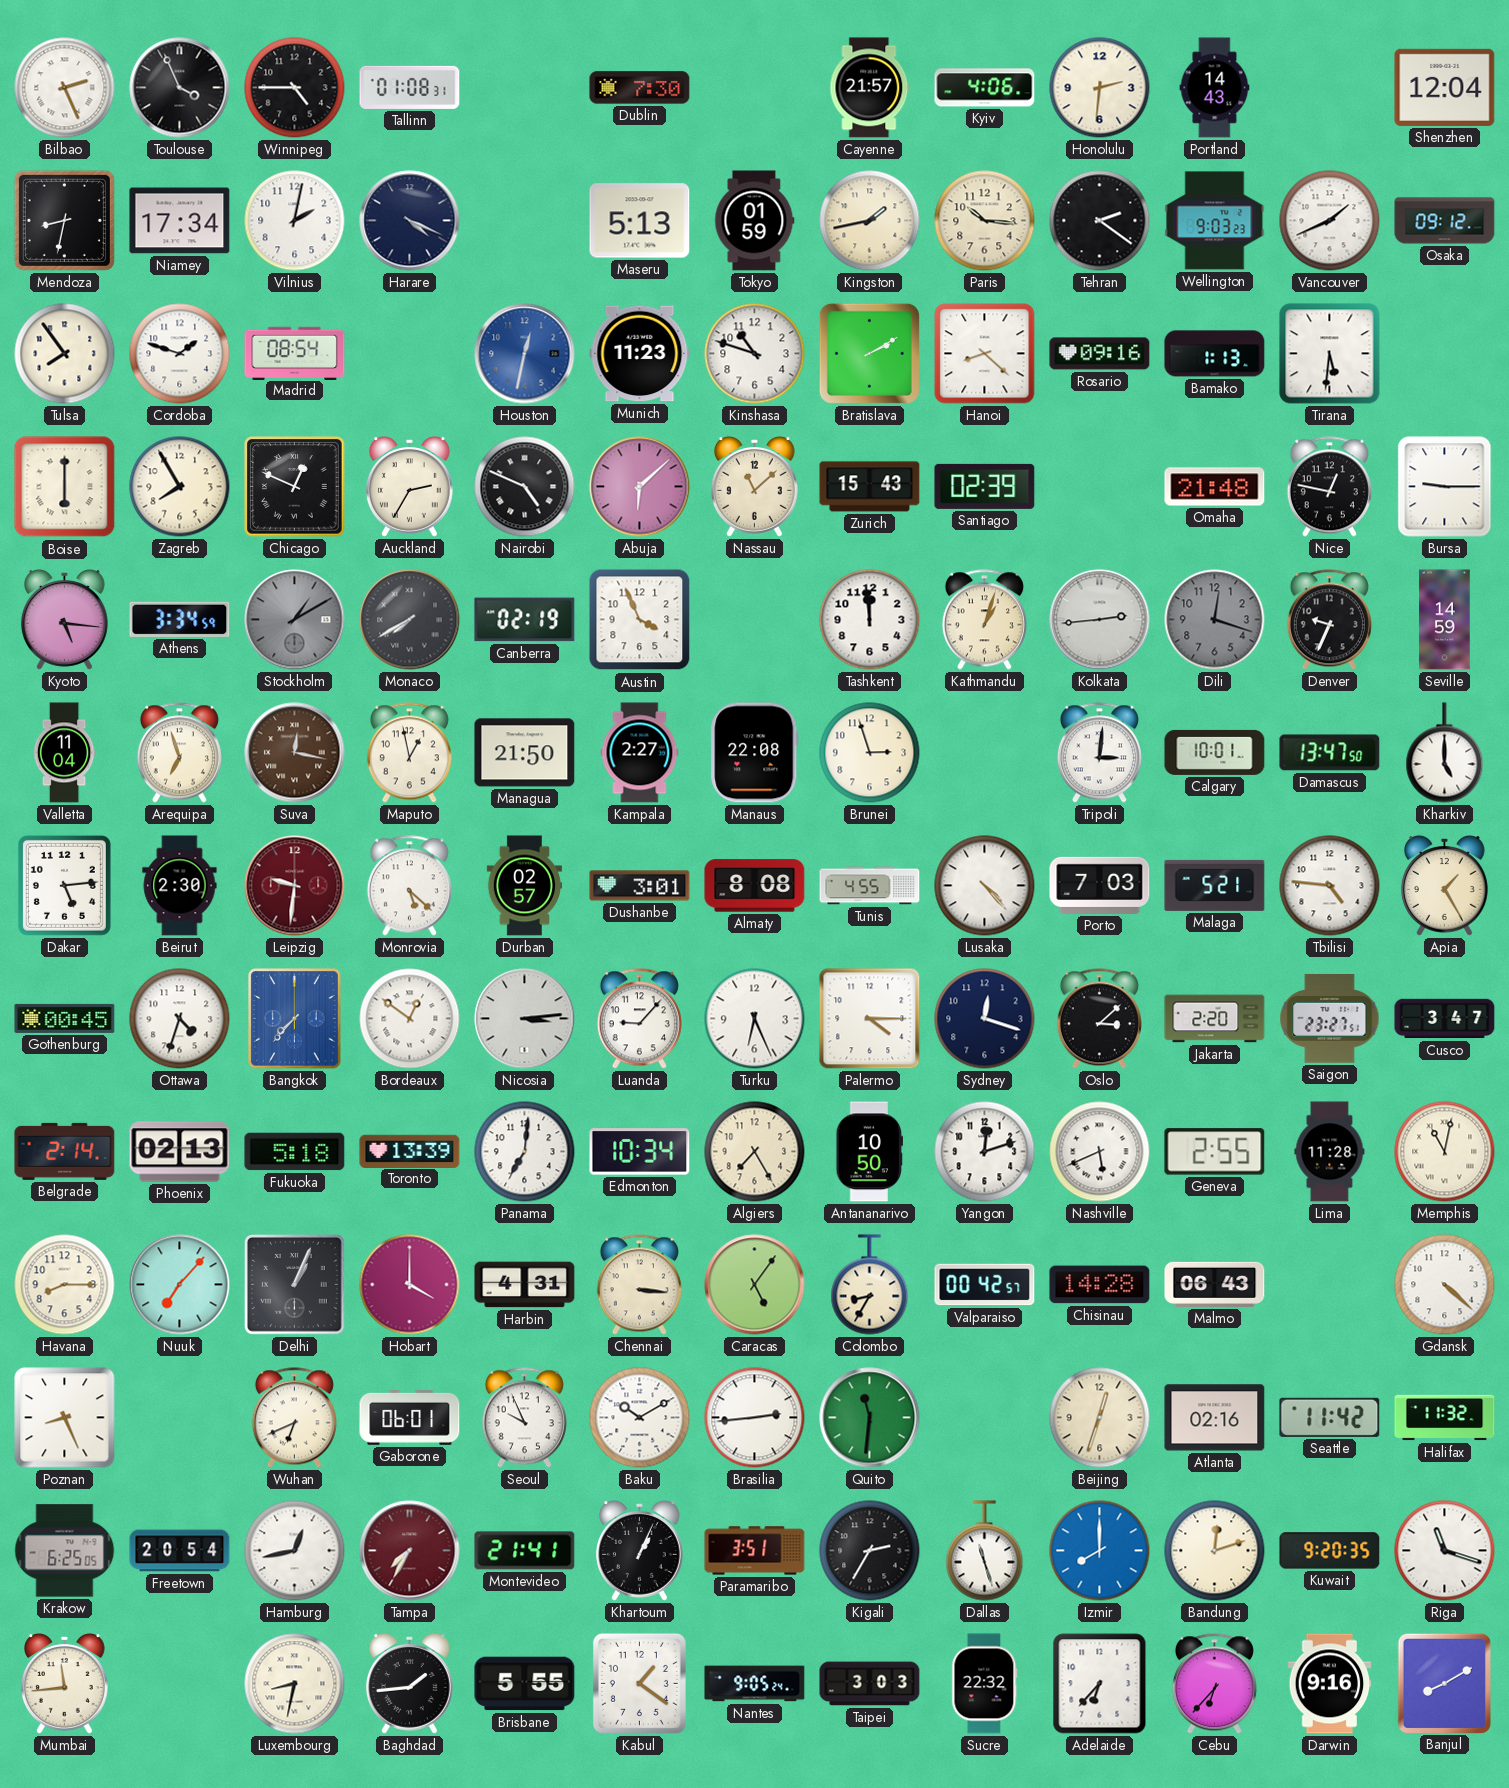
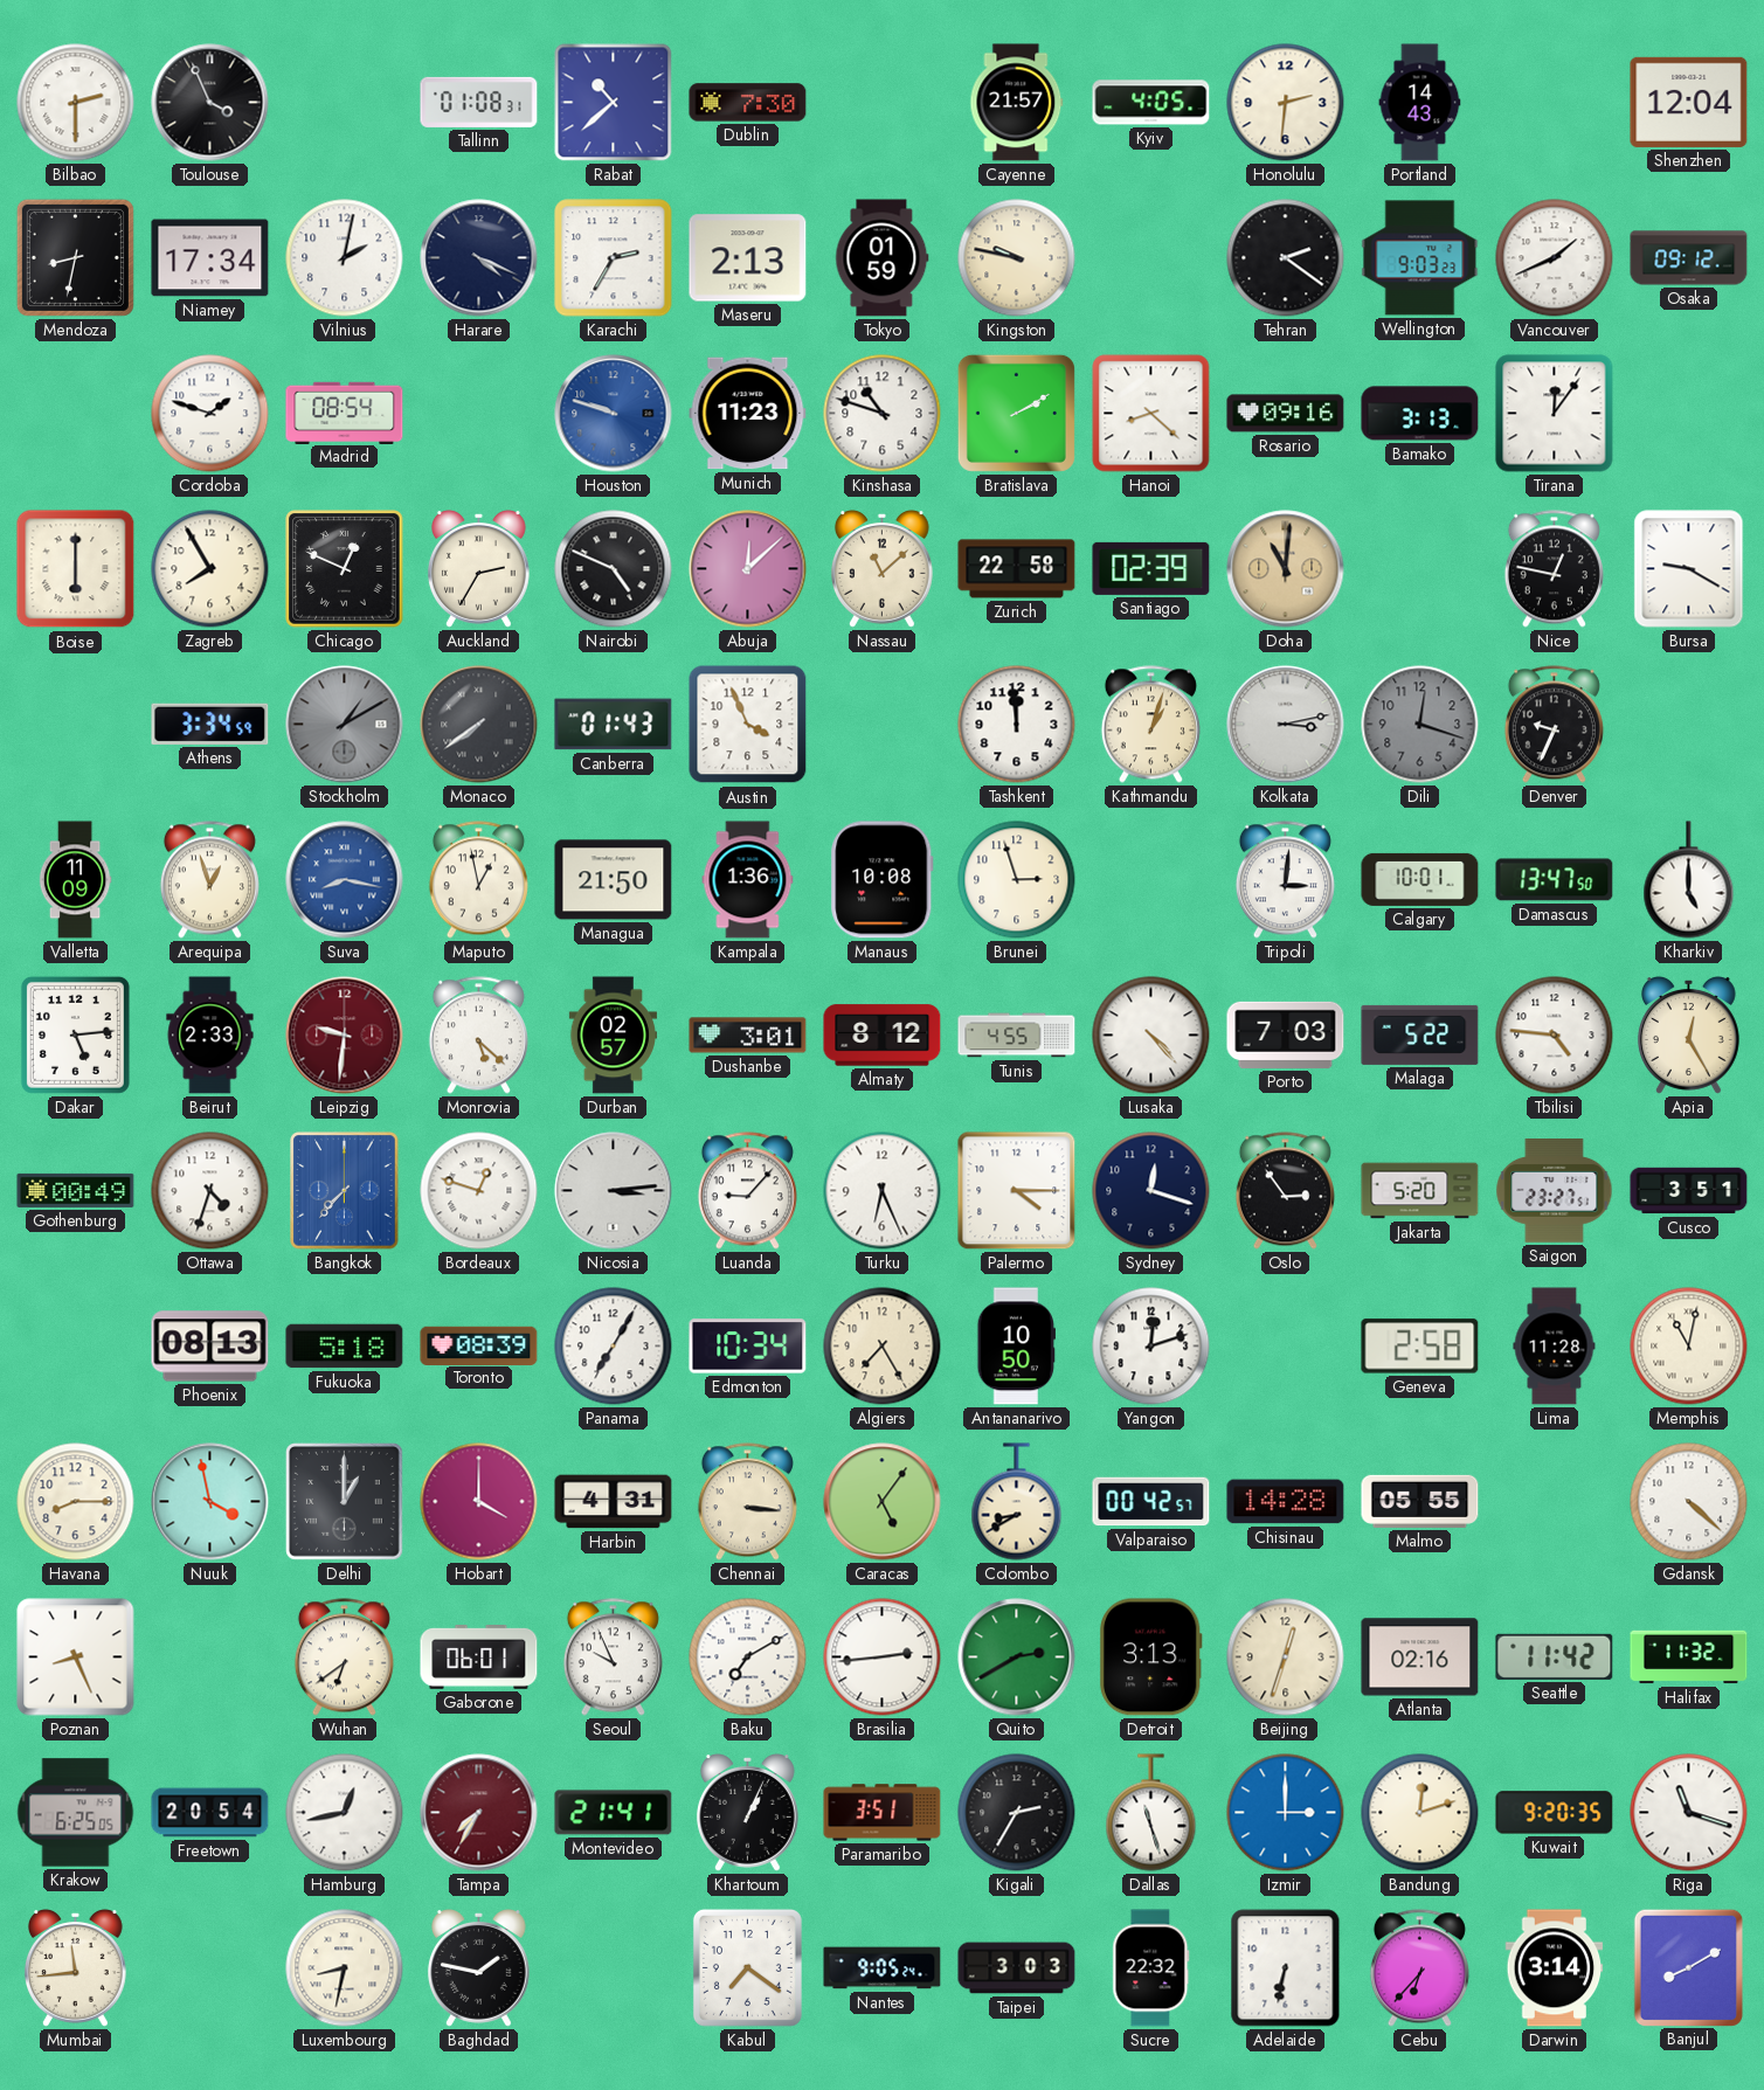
Bilbao: 2:26 -> 2:30
Winnipeg: 4:45 -> none
Rabat: none -> 10:38
Kyiv: 4:06 -> 4:05
Karachi: none -> 2:35
Maseru: 5:13 -> 2:13
Kingston: 1:43 -> 9:47
Paris: 10:16 -> none
Tulsa: 7:54 -> none
Houston: 12:32 -> 9:48
Bamako: 1:13 -> 3:13
Tirana: 5:31 -> 12:06
Abuja: 6:08 -> 12:08
Zurich: 15:43 -> 22:58
Doha: none -> 11:01
Omaha: 21:48 -> none
Bursa: 9:15 -> 9:20
Kyoto: 5:16 -> none
Monaco: 7:40 -> 7:39
Canberra: 02:19 -> 01:43
Kolkata: 2:44 -> 3:13
Seville: 14:59 -> none
Valletta: 11:04 -> 11:09
Arequipa: 6:57 -> 12:57
Suva: 12:17 -> 8:17
Suva dial: brown -> blue
Kampala: 2:27 -> 1:36
Manaus: 22:08 -> 10:08
Beirut: 2:30 -> 2:33
Almaty: 8:08 -> 8:12
Malaga: 5:21 -> 5:22
Apia: 1:25 -> 12:25
Gothenburg: 00:45 -> 00:49
Bordeaux: 12:51 -> 12:48
Oslo: 3:08 -> 2:54
Jakarta: 2:20 -> 5:20
Cusco: 3:47 -> 3:51
Belgrade: 2:14 -> none
Phoenix: 02:13 -> 08:13
Toronto: 13:39 -> 08:39
Panama: 7:01 -> 7:05
Nashville: 5:41 -> none
Geneva: 2:55 -> 2:58
Nuuk: 7:07 -> 3:58
Delhi: 1:04 -> 1:00
Colombo: 8:35 -> 8:40
Malmo: 06:43 -> 05:55
Wuhan: 6:41 -> 6:39
Baku: 10:10 -> 7:10
Quito: 11:31 -> 2:40
Detroit: none -> 3:13
Izmir: 8:00 -> 3:00
Baghdad: 1:44 -> 1:47
Brisbane: 5:55 -> none
Kabul: 1:21 -> 7:21
Adelaide: 6:37 -> 6:32
Darwin: 9:16 -> 3:14
